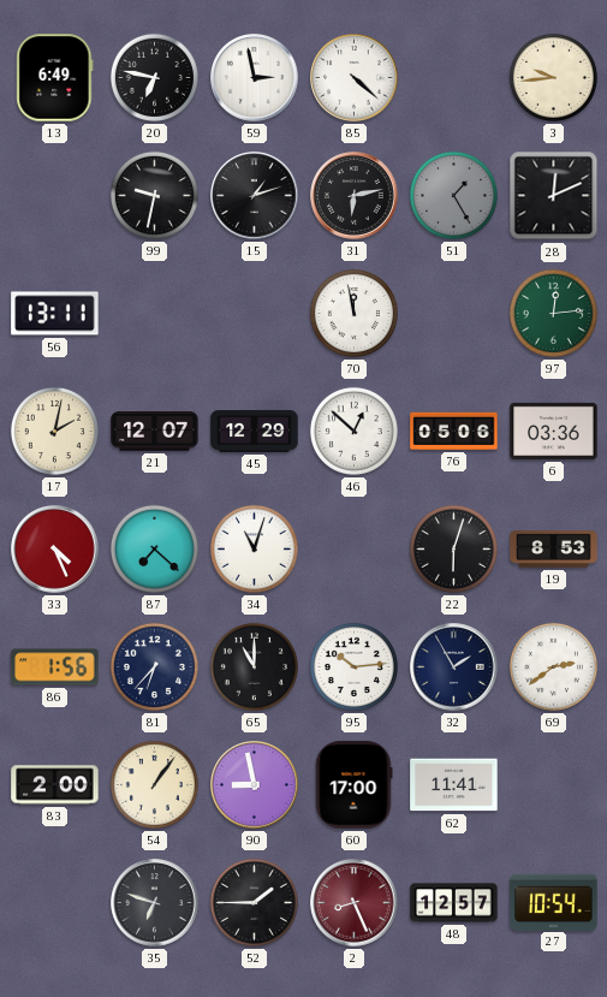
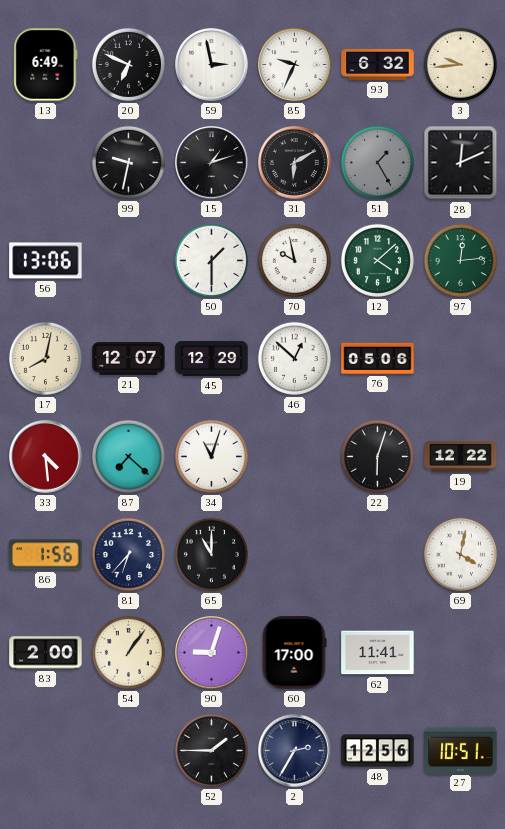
20: 6:47 -> 6:49
85: 4:22 -> 9:34
93: none -> 6:32
31: 6:13 -> 6:10
56: 13:11 -> 13:06
50: none -> 1:30
70: 11:58 -> 9:58
12: none -> 4:08
17: 2:02 -> 8:02
6: 03:36 -> none
33: 4:26 -> 4:29
19: 8:53 -> 12:22
95: 10:14 -> none
32: 1:55 -> none
69: 2:39 -> 4:02
90: 8:58 -> 9:03
35: 6:48 -> none
2: 8:26 -> 2:35
2 dial: burgundy -> navy
48: 12:57 -> 12:56
27: 10:54 -> 10:51
